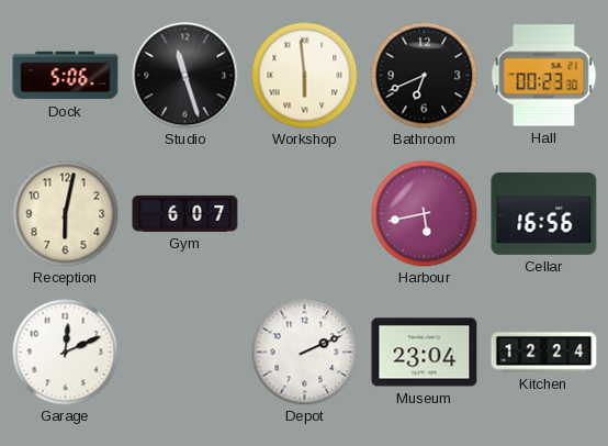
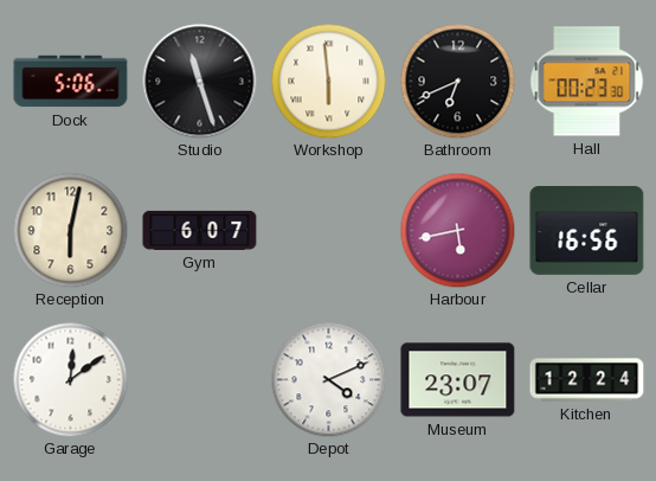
Garage: 12:11 -> 12:09
Depot: 2:11 -> 4:11
Museum: 23:04 -> 23:07
